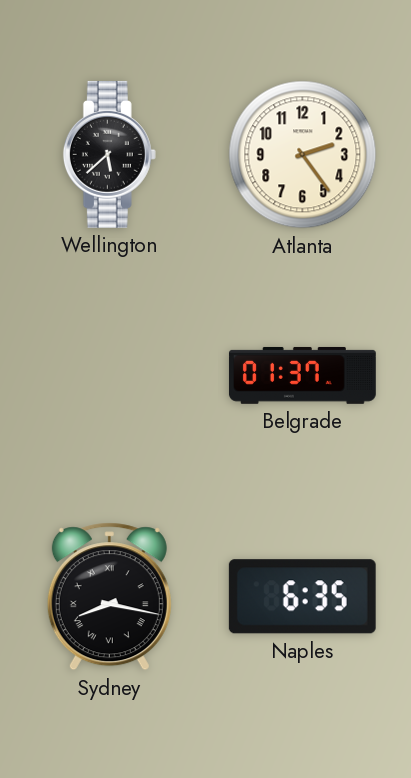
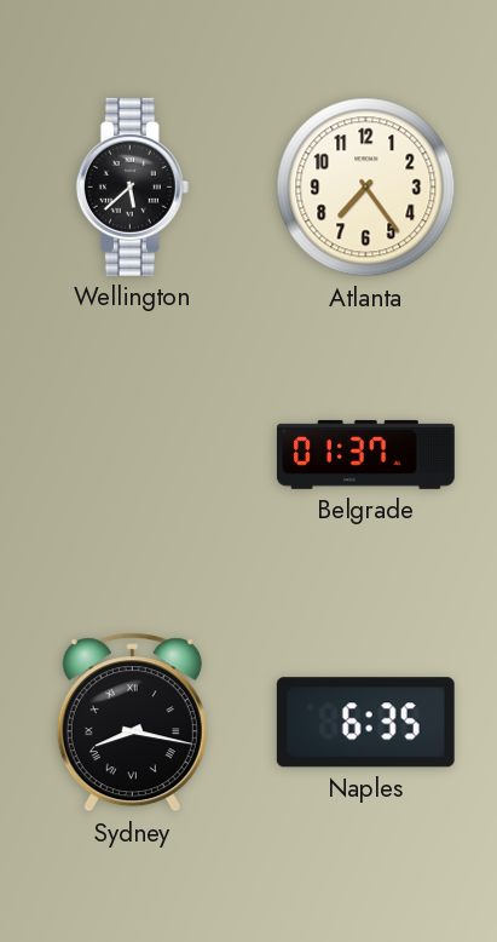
Atlanta: 2:24 -> 7:24
